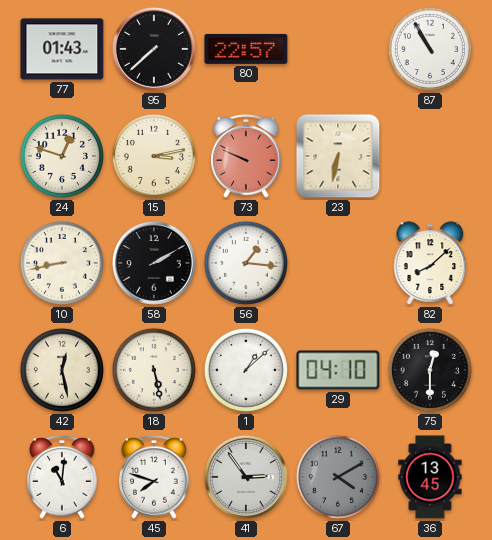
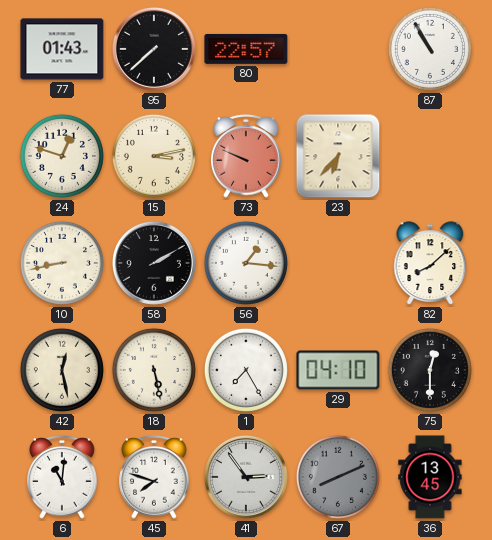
23: 6:32 -> 6:37
1: 1:08 -> 7:25
67: 4:10 -> 8:11
